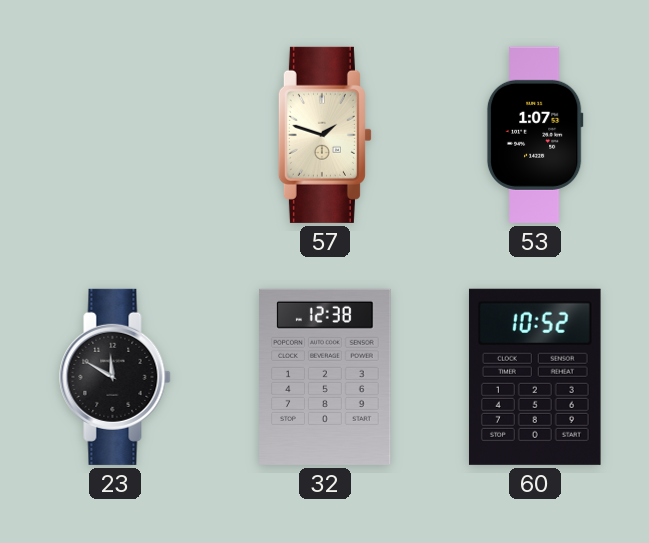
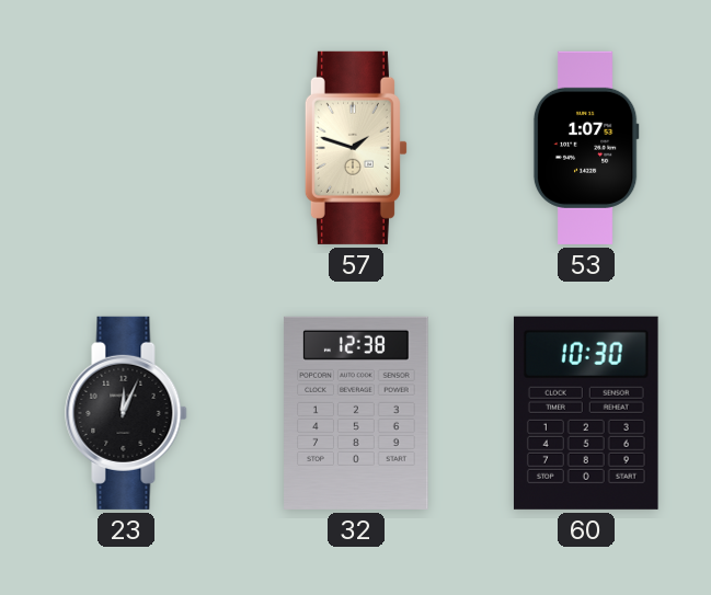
23: 11:50 -> 12:04
60: 10:52 -> 10:30
